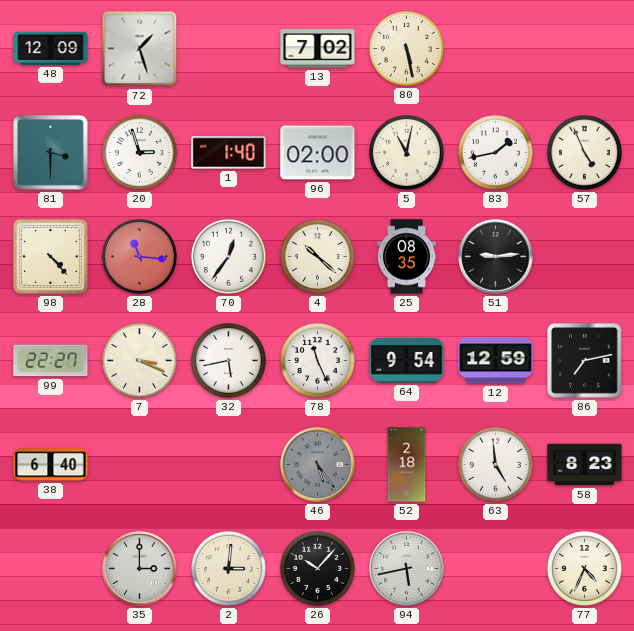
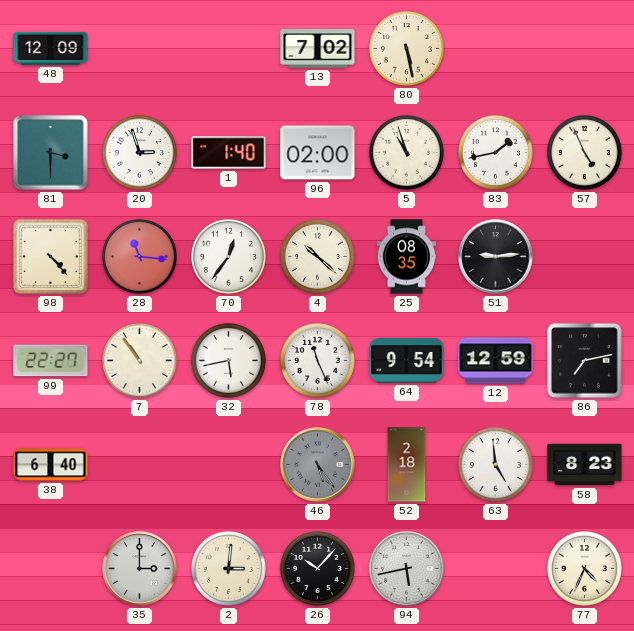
72: 1:27 -> none
5: 11:02 -> 10:57
7: 3:19 -> 10:54
